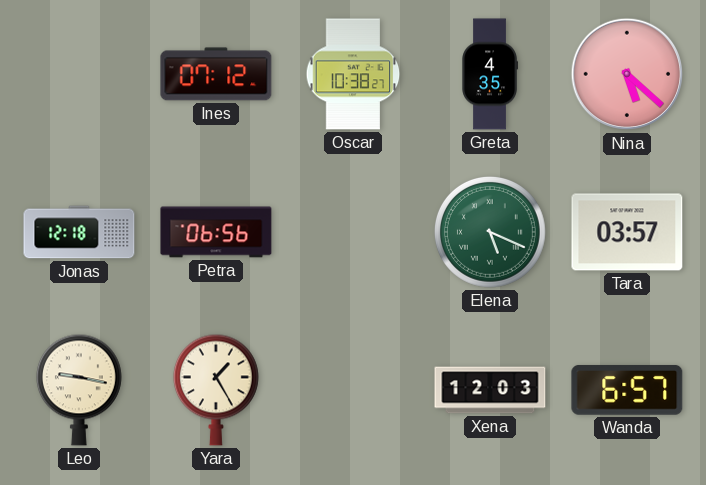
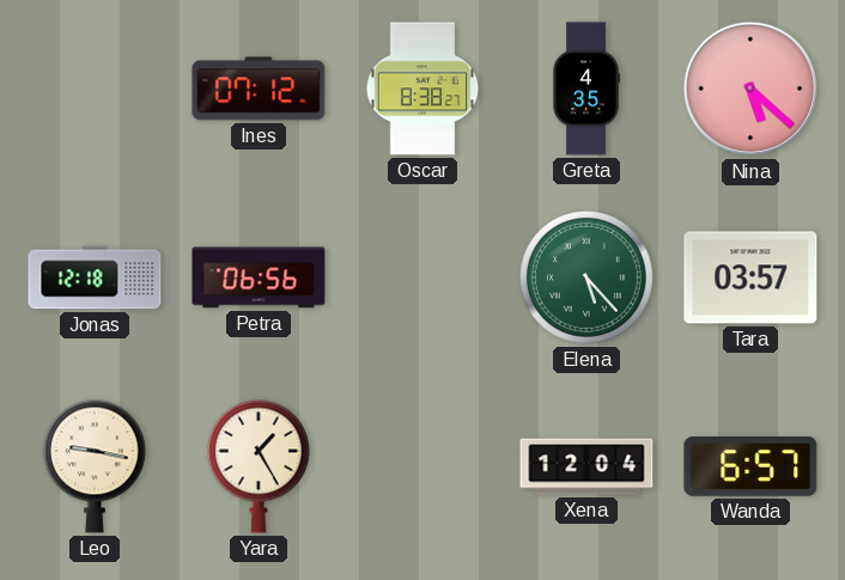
Oscar: 10:38 -> 8:38
Elena: 5:19 -> 5:23
Xena: 12:03 -> 12:04
